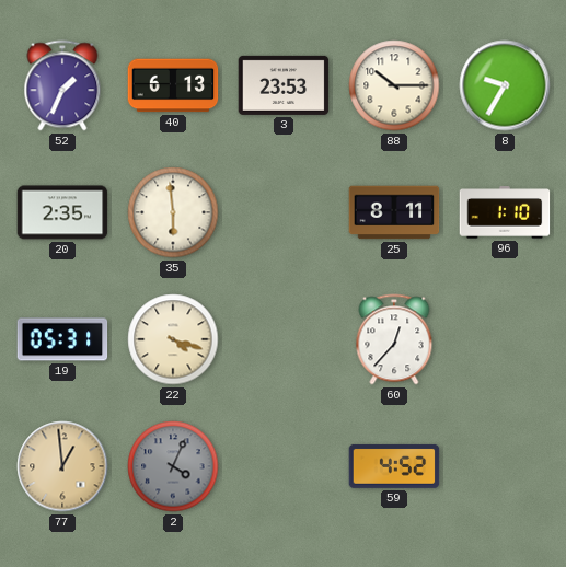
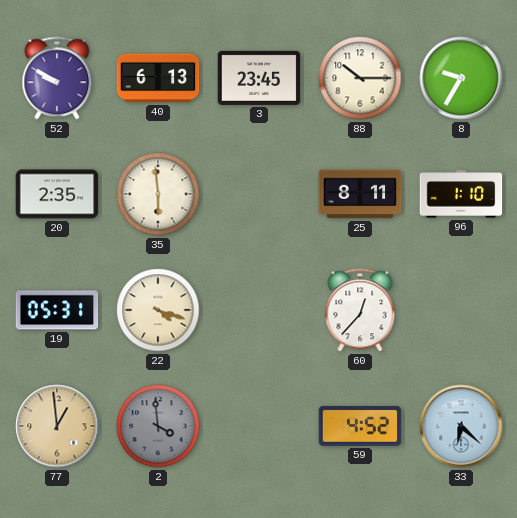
52: 1:34 -> 9:50
3: 23:53 -> 23:45
2: 4:04 -> 3:59
33: none -> 6:22
